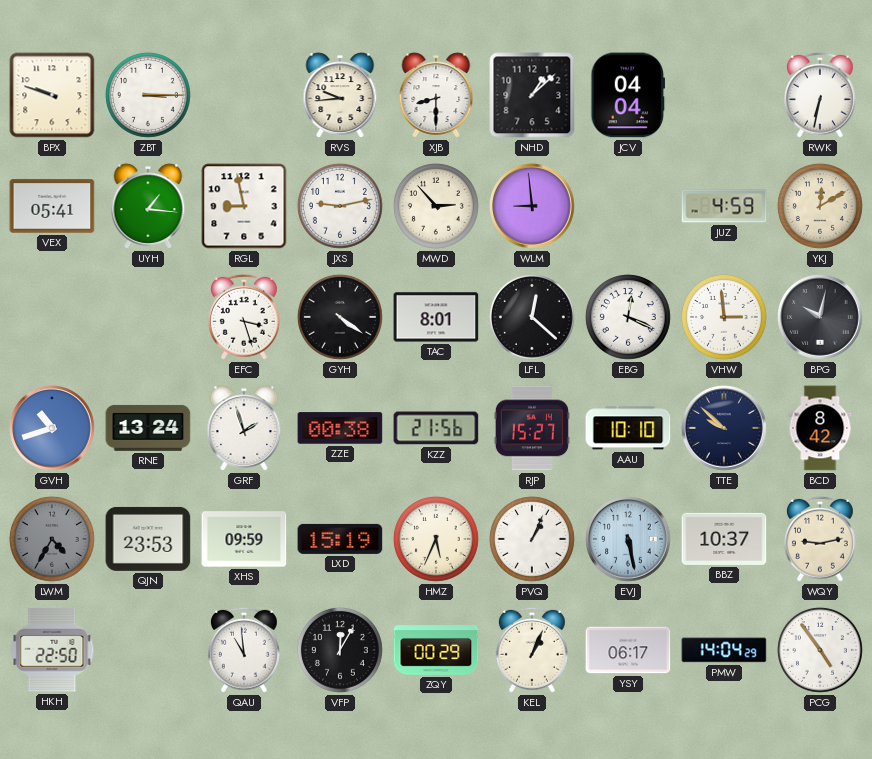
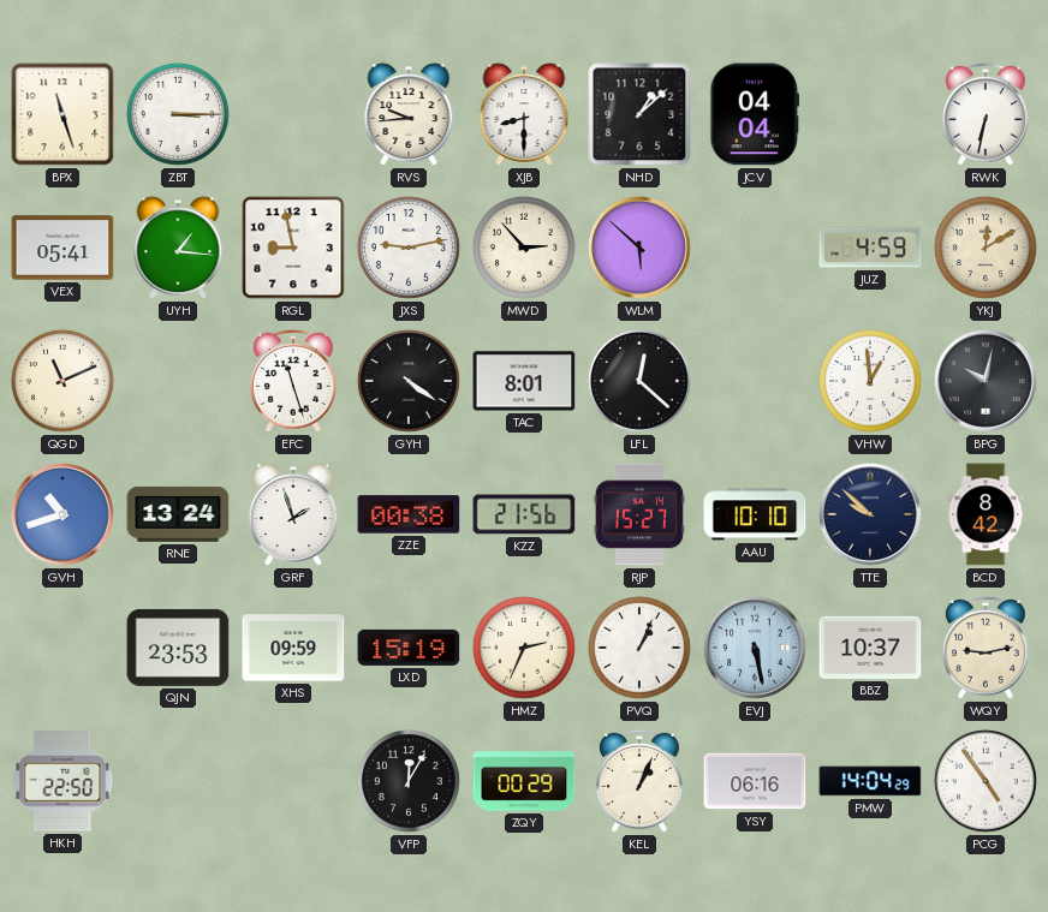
BPX: 9:48 -> 11:27
WLM: 8:59 -> 5:52
QGD: none -> 11:11
EFC: 3:27 -> 11:27
EBG: 12:19 -> none
VHW: 2:59 -> 12:59
LWM: 4:35 -> none
HMZ: 5:34 -> 2:34
QAU: 10:59 -> none
YSY: 06:17 -> 06:16
